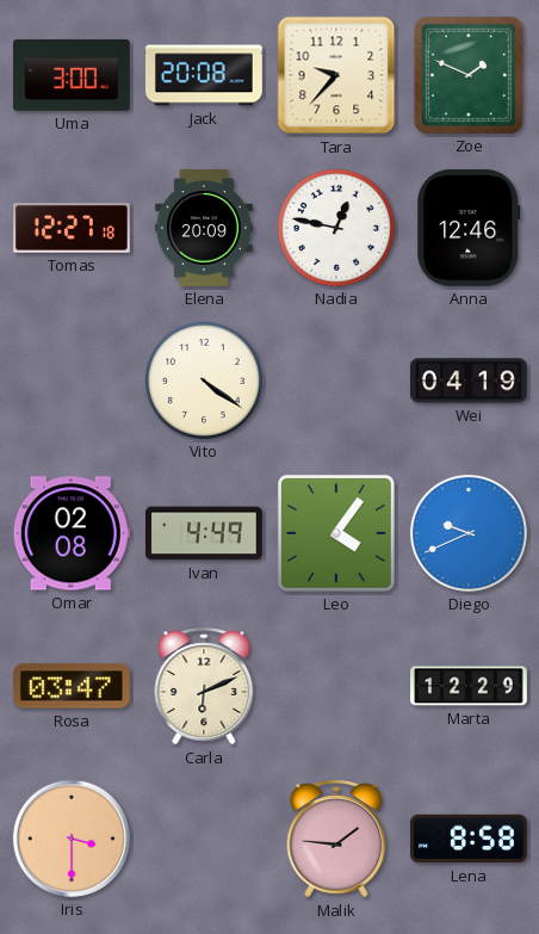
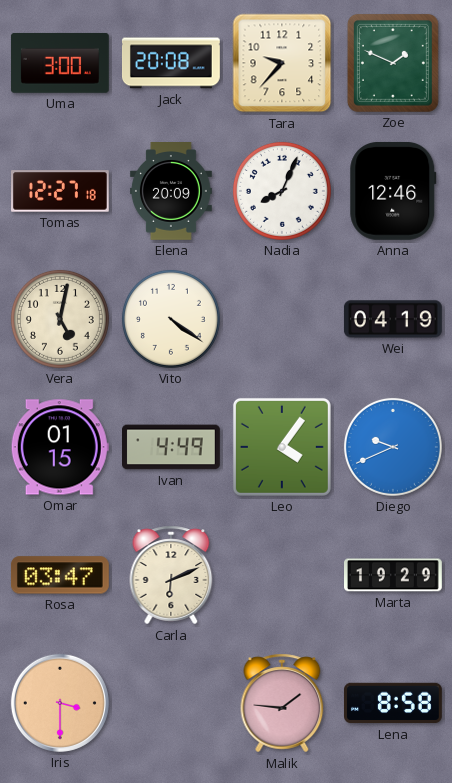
Nadia: 12:47 -> 8:04
Vera: none -> 5:02
Omar: 02:08 -> 01:15
Marta: 12:29 -> 19:29
